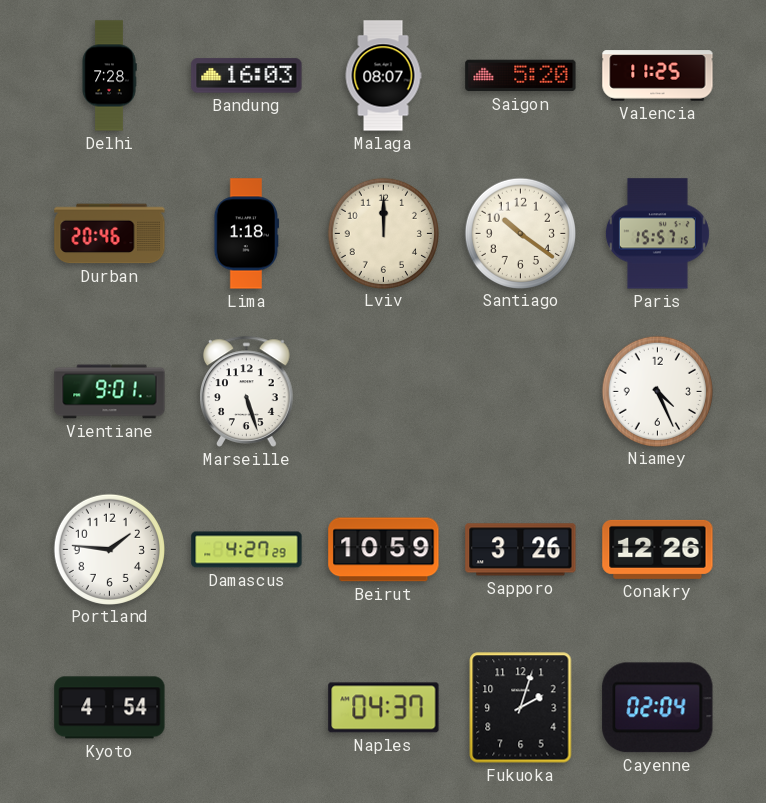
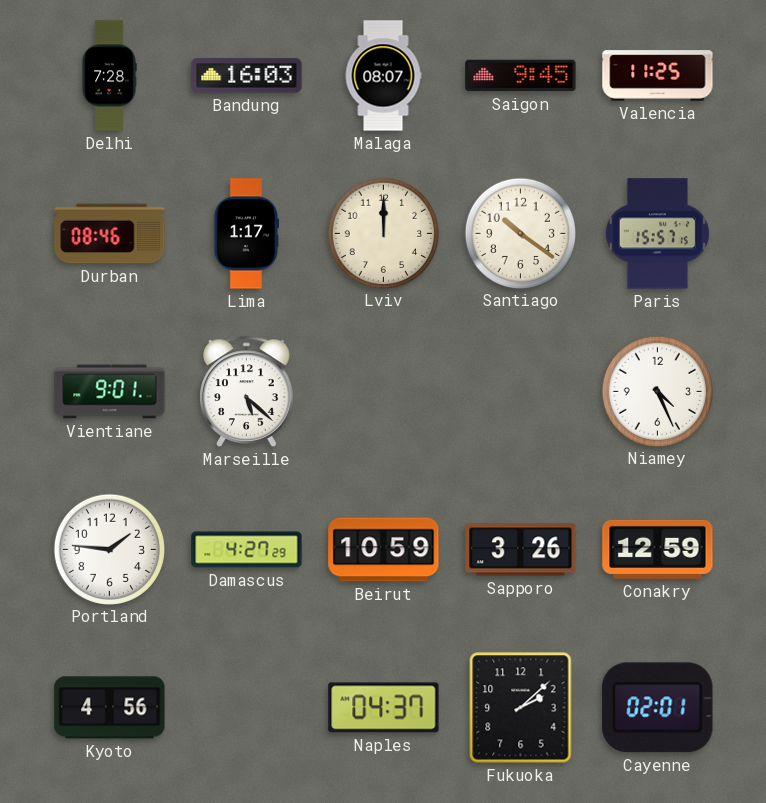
Saigon: 5:20 -> 9:45
Durban: 20:46 -> 08:46
Lima: 1:18 -> 1:17
Marseille: 5:27 -> 5:22
Conakry: 12:26 -> 12:59
Kyoto: 4:54 -> 4:56
Fukuoka: 2:03 -> 2:08
Cayenne: 02:04 -> 02:01
